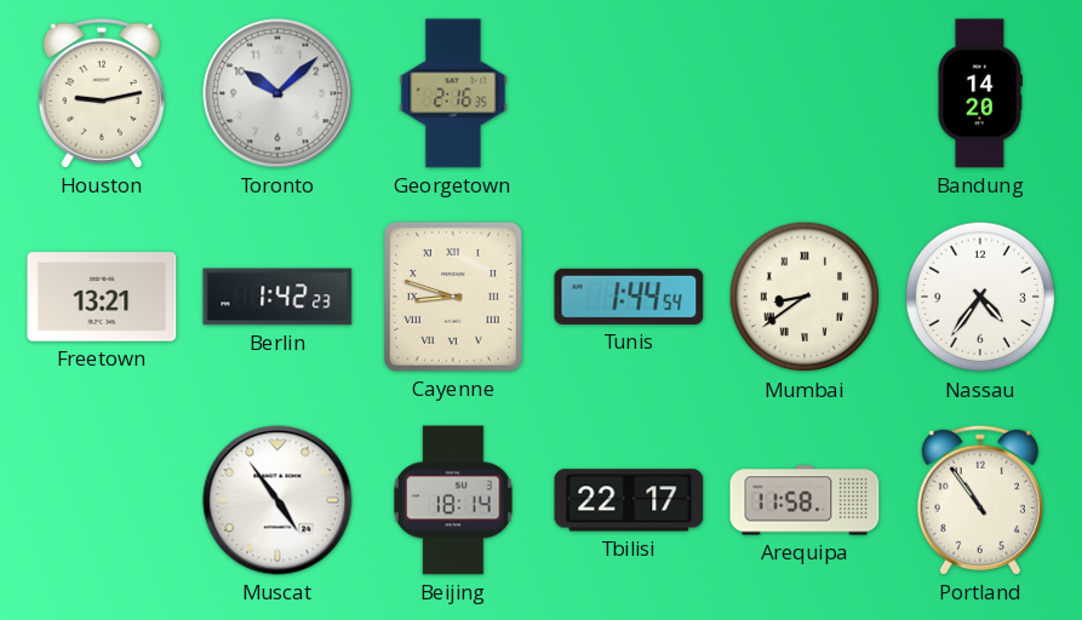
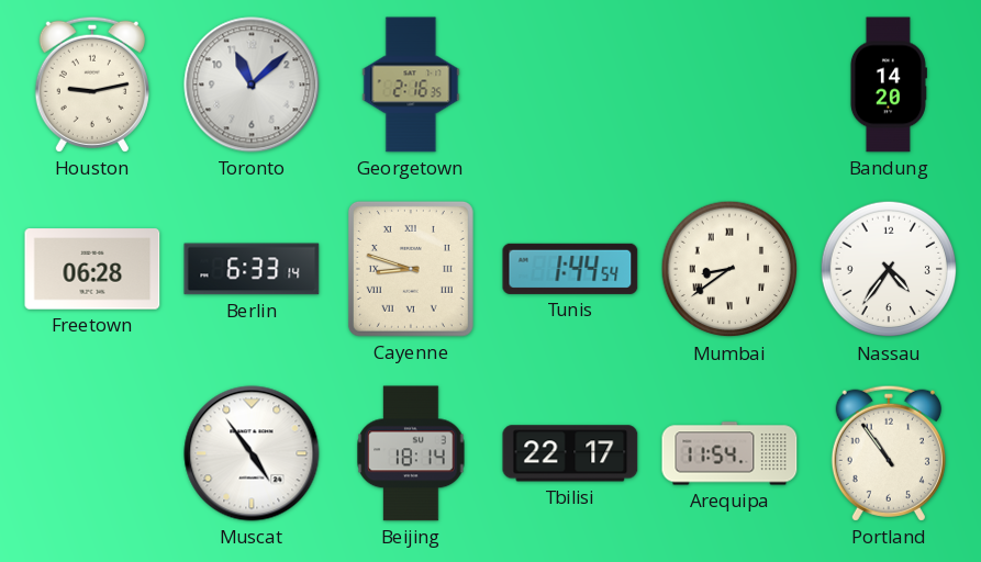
Toronto: 10:08 -> 11:08
Freetown: 13:21 -> 06:28
Berlin: 1:42 -> 6:33
Arequipa: 11:58 -> 11:54
